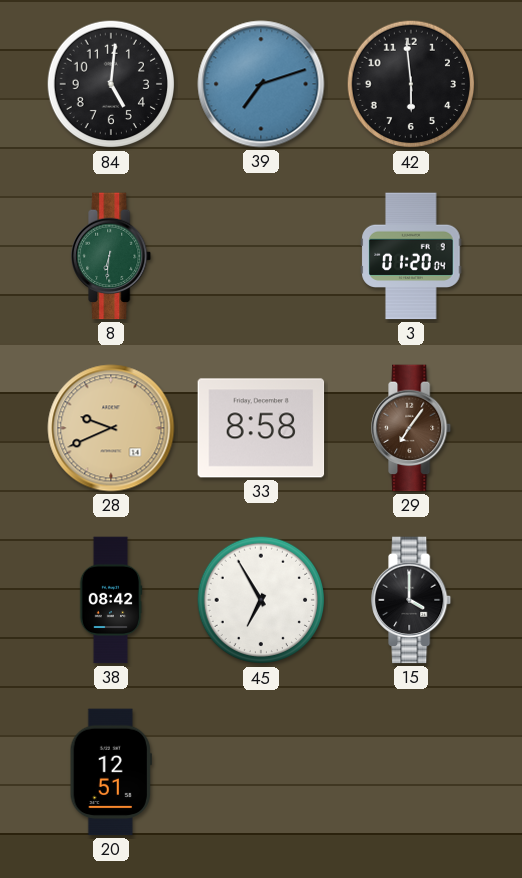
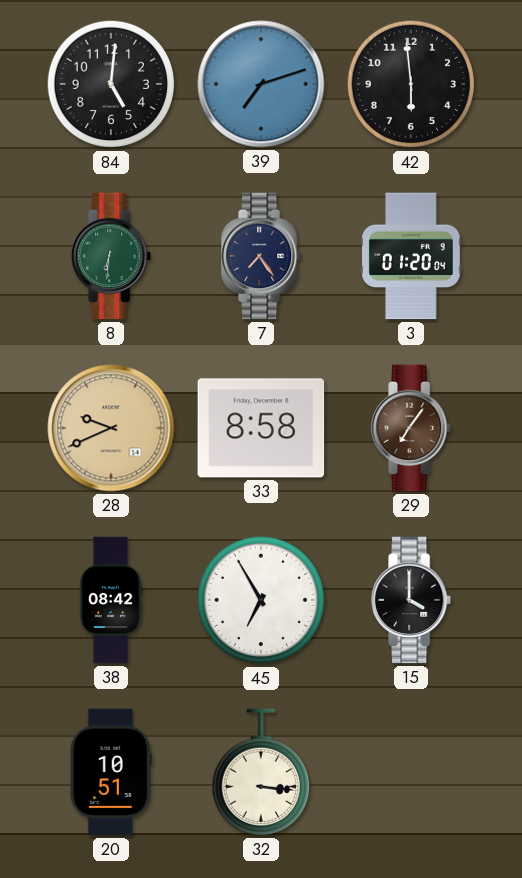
7: none -> 7:24
20: 12:51 -> 10:51
32: none -> 3:16
